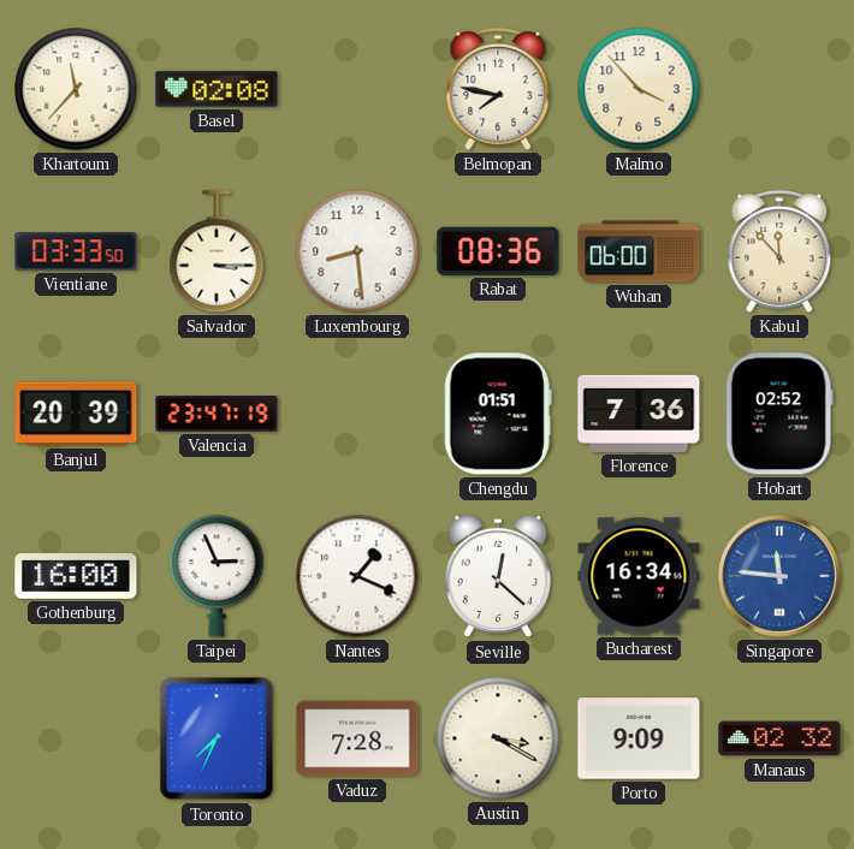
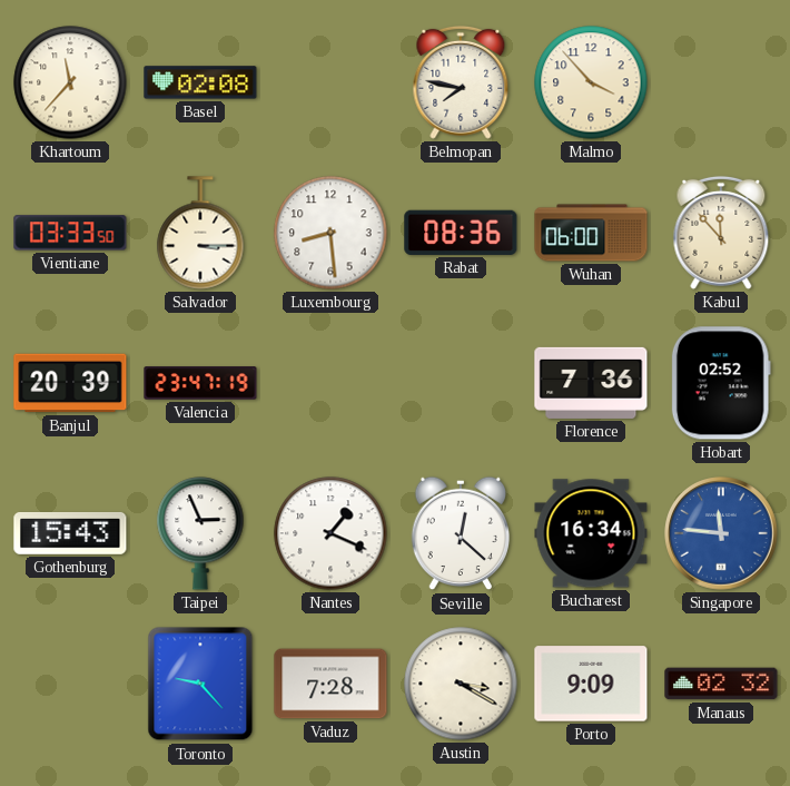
Chengdu: 01:51 -> none
Gothenburg: 16:00 -> 15:43
Toronto: 7:34 -> 9:23
